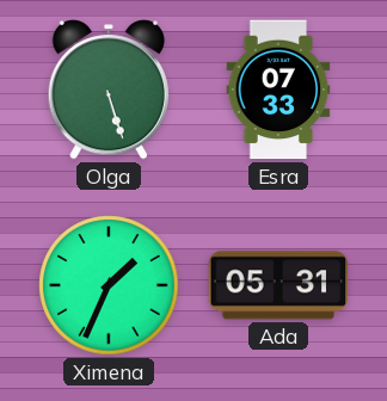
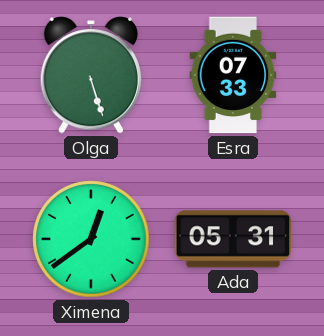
Ximena: 1:34 -> 12:39
